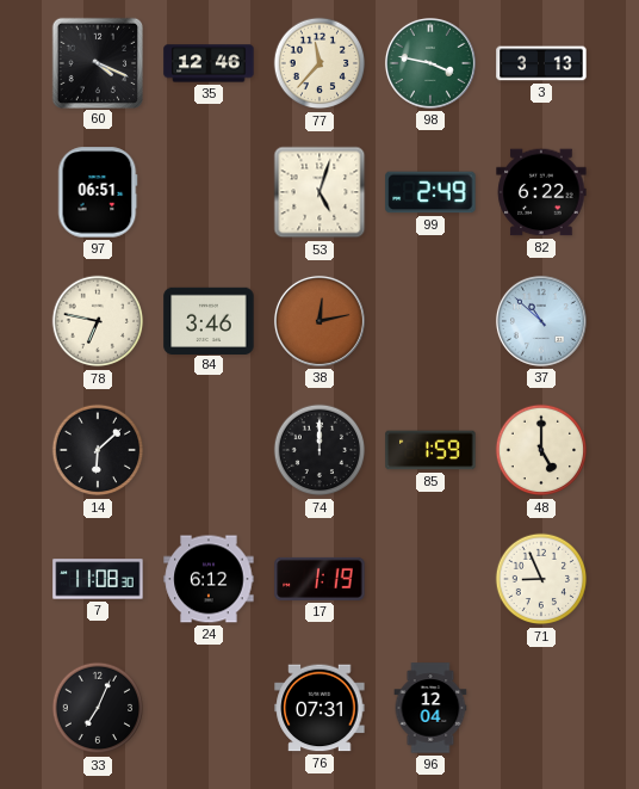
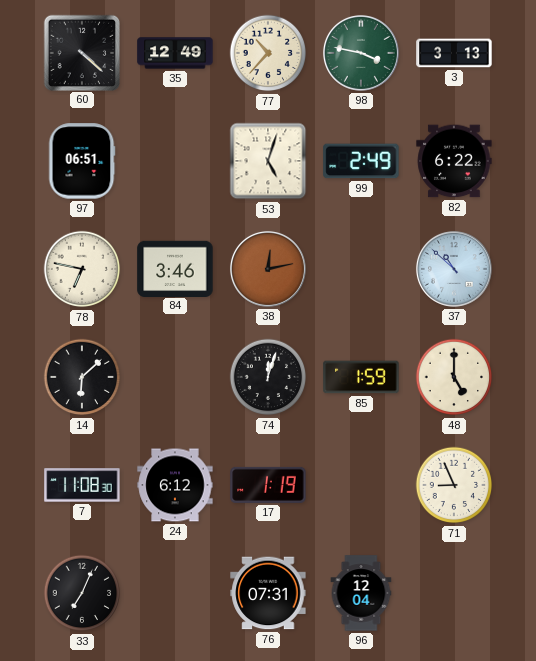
60: 4:19 -> 4:22
35: 12:46 -> 12:49
77: 11:37 -> 10:37
74: 12:00 -> 12:03
